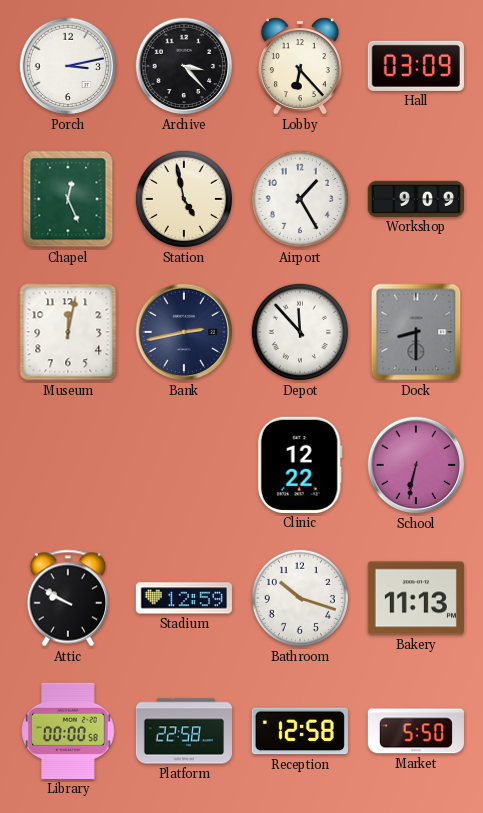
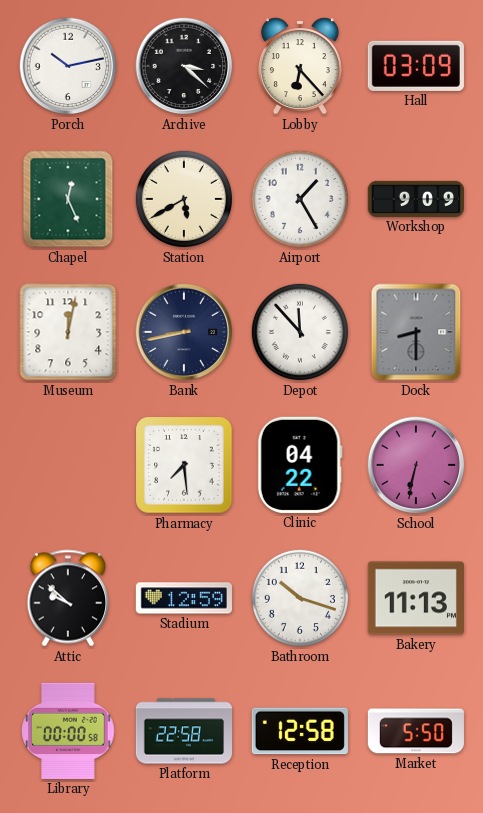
Porch: 3:13 -> 10:13
Archive: 3:23 -> 3:22
Station: 4:58 -> 5:40
Bank: 2:43 -> 8:43
Pharmacy: none -> 7:29
Clinic: 12:22 -> 04:22
Attic: 9:50 -> 9:52
